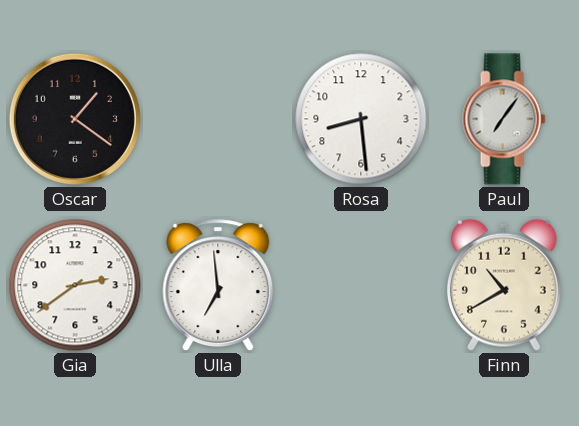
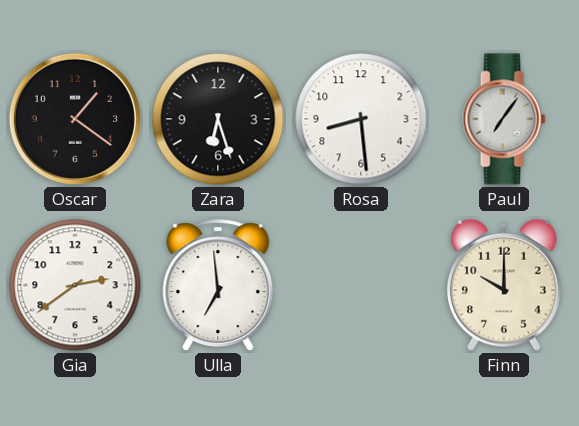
Zara: none -> 6:27
Finn: 10:40 -> 10:00
